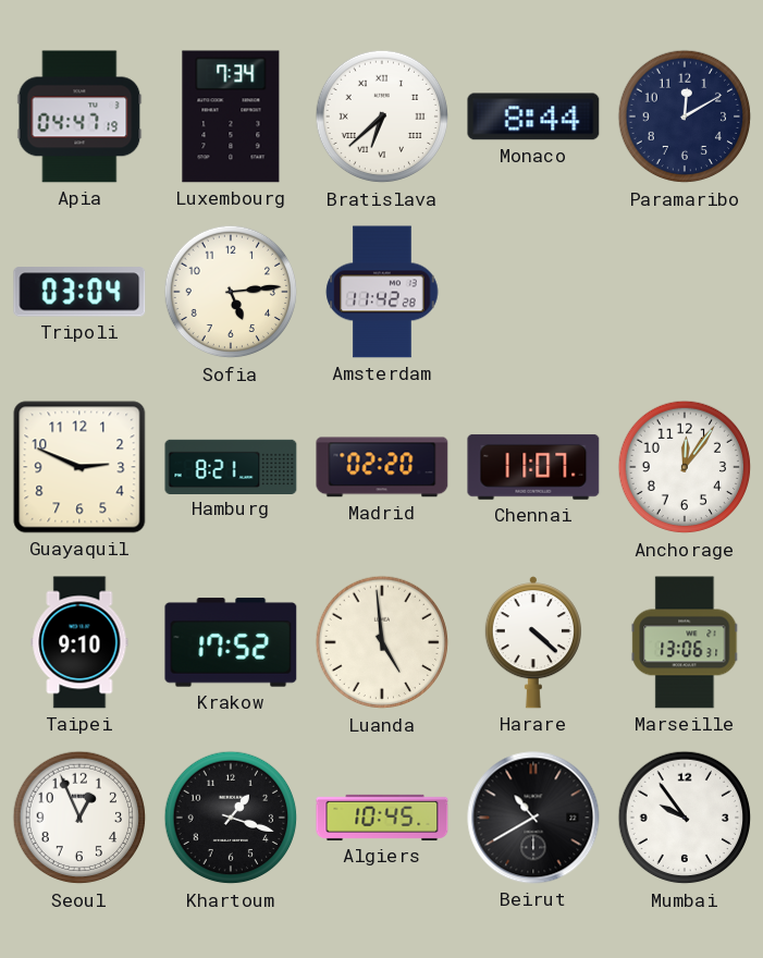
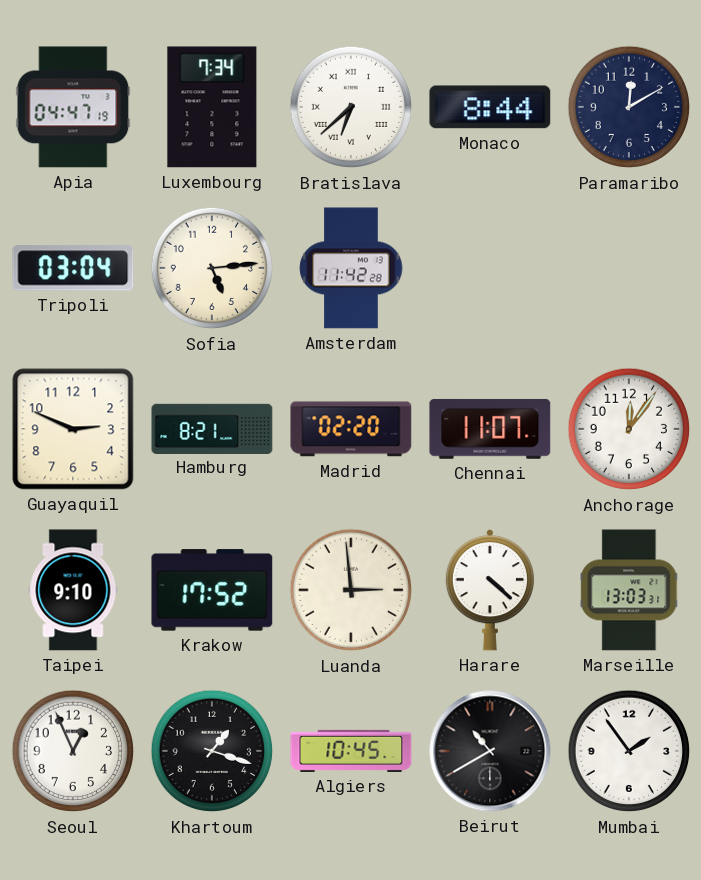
Luanda: 4:59 -> 2:59
Marseille: 13:06 -> 13:03
Mumbai: 9:54 -> 1:54
